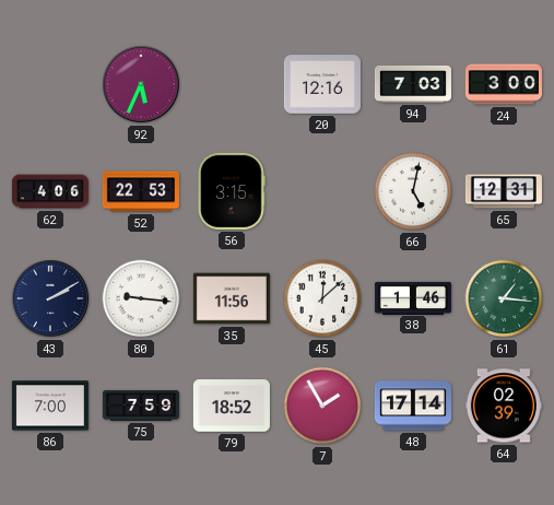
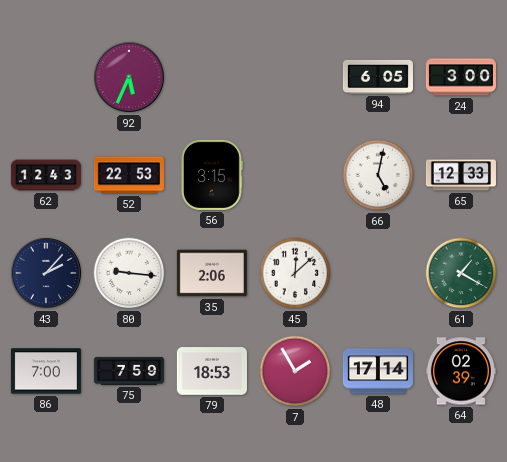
20: 12:16 -> none
94: 7:03 -> 6:05
62: 4:06 -> 12:43
65: 12:31 -> 12:33
43: 2:10 -> 2:07
35: 11:56 -> 2:06
38: 1:46 -> none
61: 1:16 -> 1:20
79: 18:52 -> 18:53
